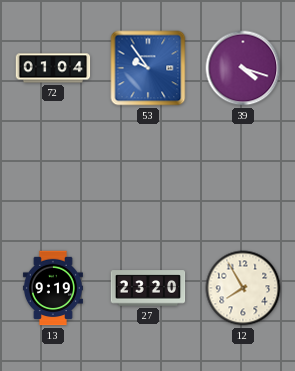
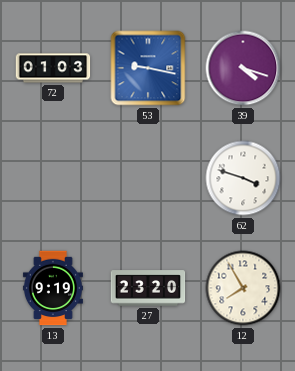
72: 01:04 -> 01:03
53: 9:54 -> 9:17
62: none -> 3:48
